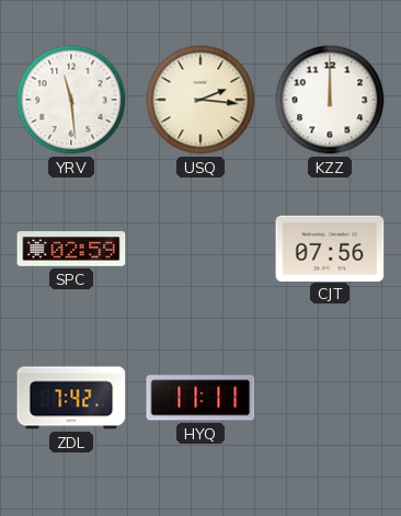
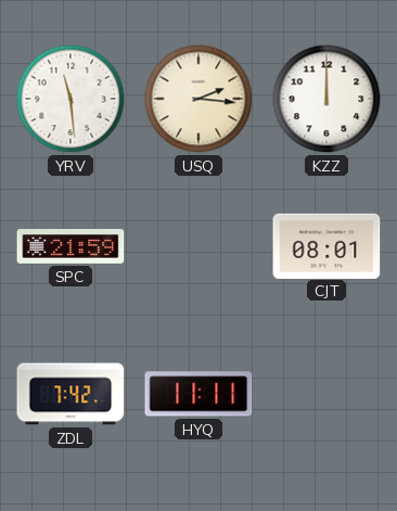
SPC: 02:59 -> 21:59
CJT: 07:56 -> 08:01
